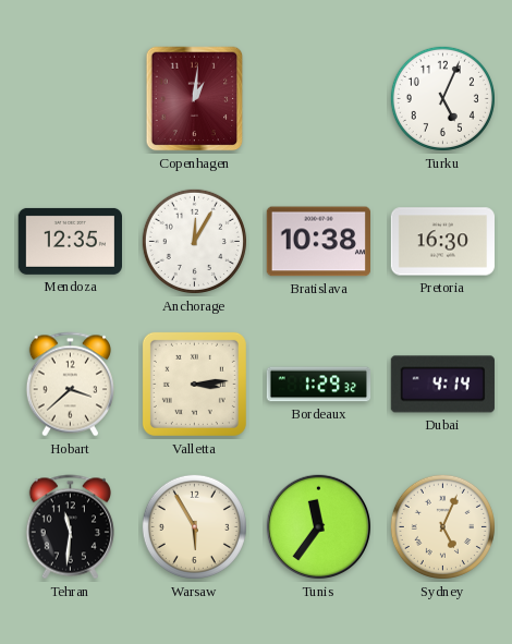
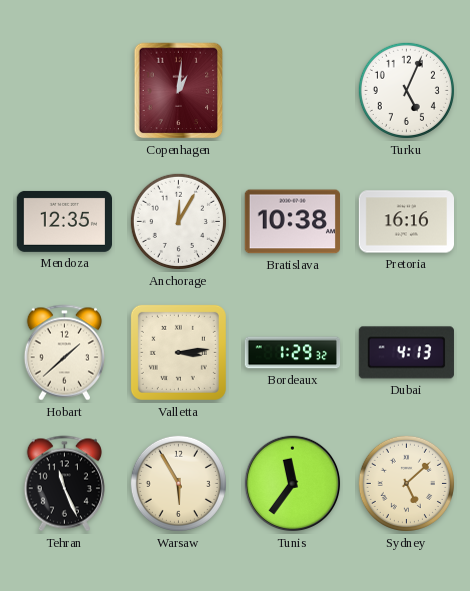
Pretoria: 16:30 -> 16:16
Hobart: 3:38 -> 1:38
Dubai: 4:14 -> 4:13
Tehran: 11:31 -> 11:26
Sydney: 5:04 -> 5:08
